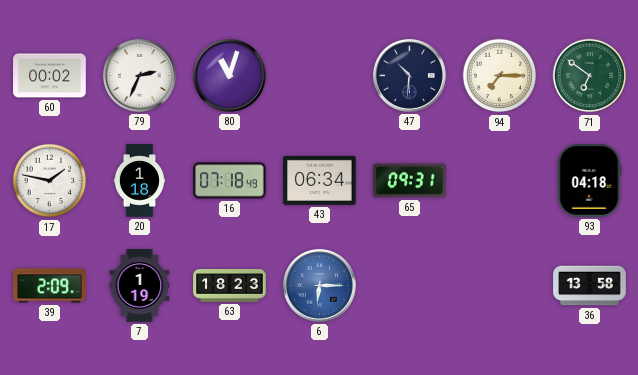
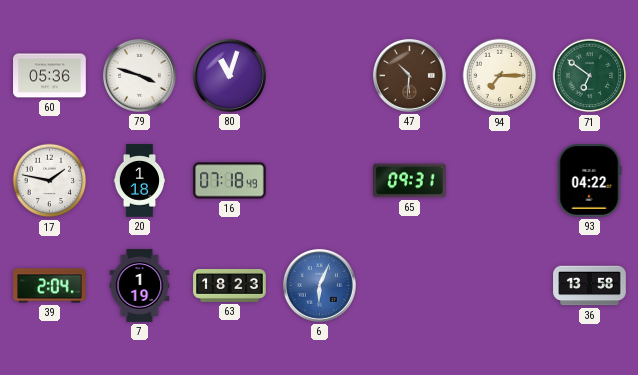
60: 00:02 -> 05:36
79: 2:34 -> 3:48
47 dial: navy -> brown
43: 06:34 -> none
93: 04:18 -> 04:22
39: 2:09 -> 2:04
6: 6:15 -> 6:04
